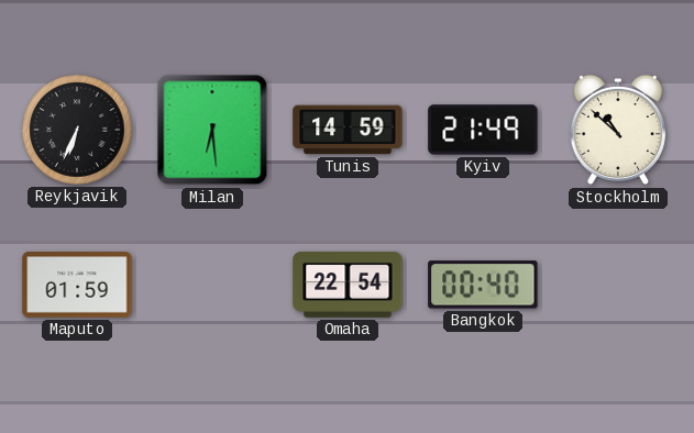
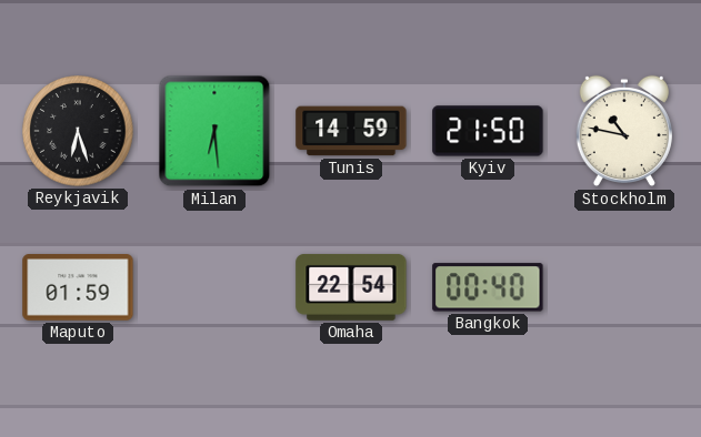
Reykjavik: 6:34 -> 6:27
Kyiv: 21:49 -> 21:50
Stockholm: 10:52 -> 10:47
